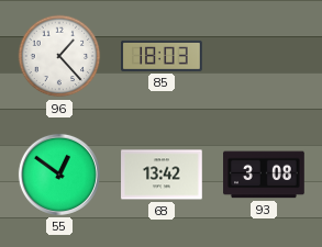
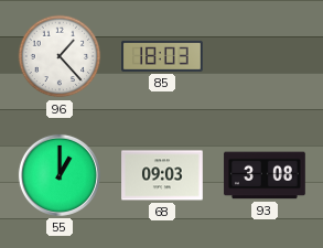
55: 12:51 -> 1:00
68: 13:42 -> 09:03
